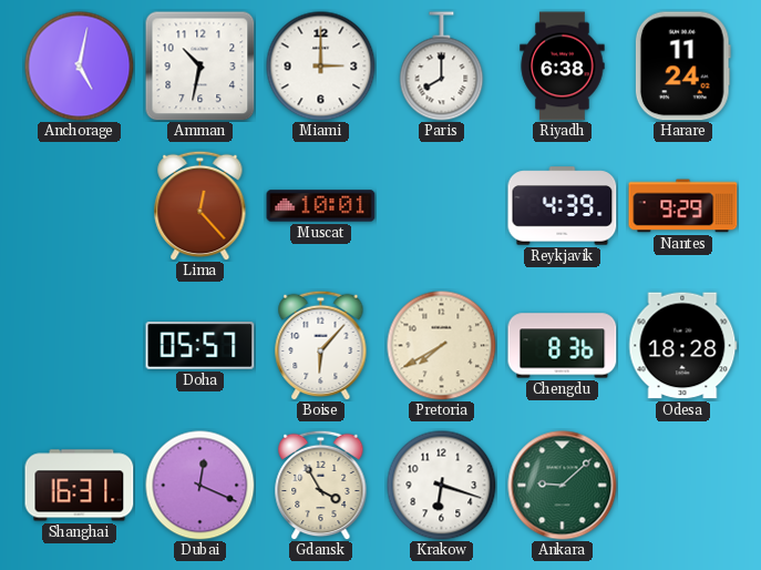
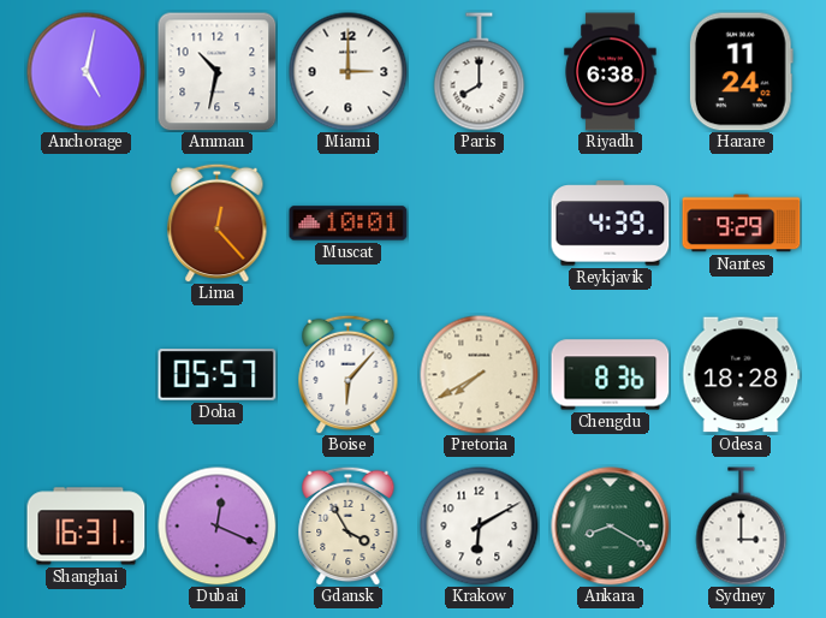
Krakow: 6:18 -> 6:10
Ankara: 9:08 -> 8:20
Sydney: none -> 3:00
